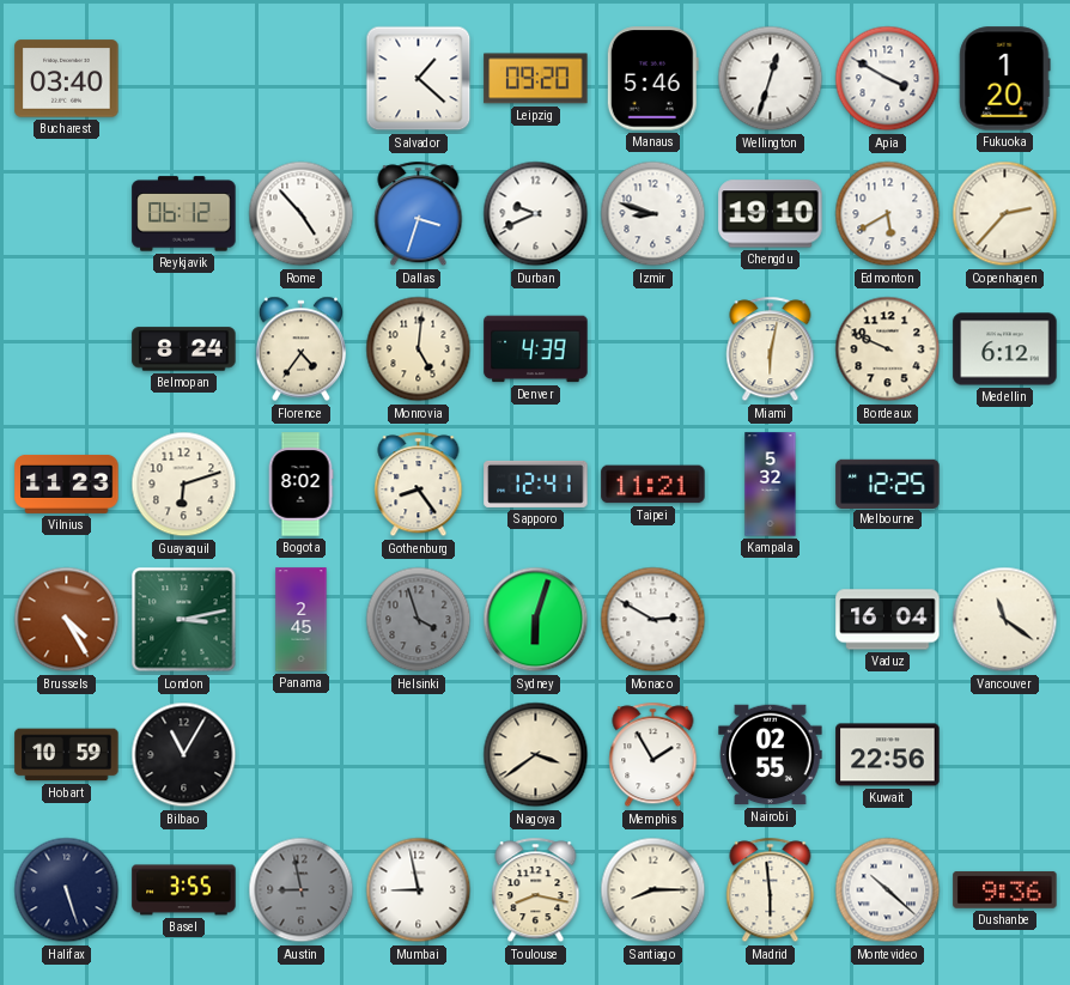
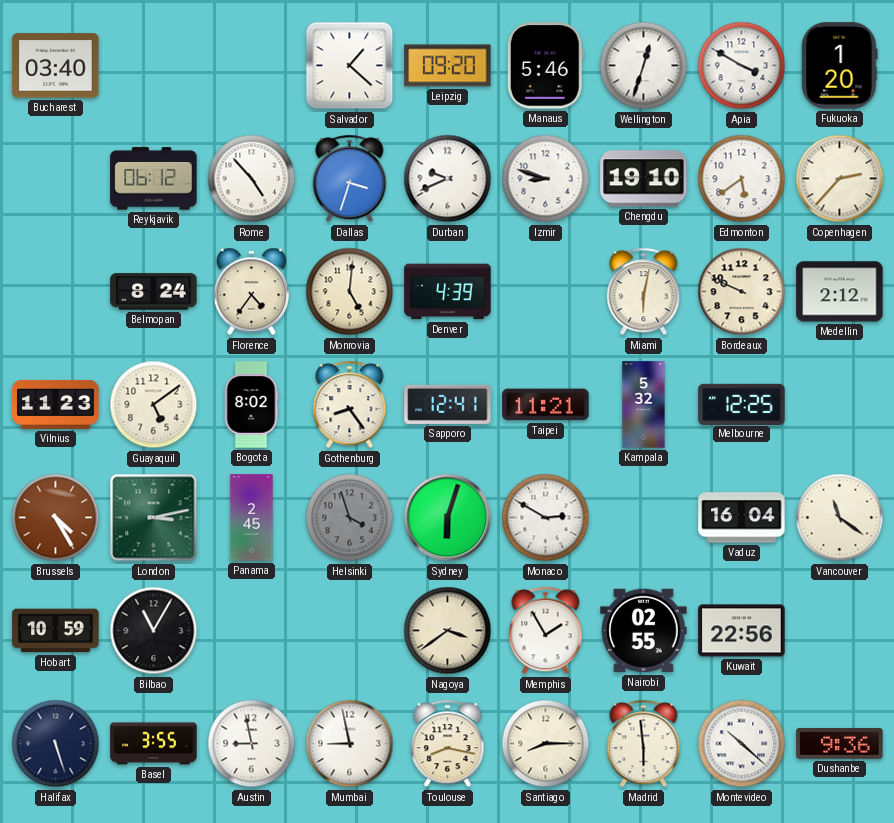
Edmonton: 5:40 -> 5:39
Medellin: 6:12 -> 2:12
Guayaquil: 6:12 -> 5:09
Austin dial: grey -> white
